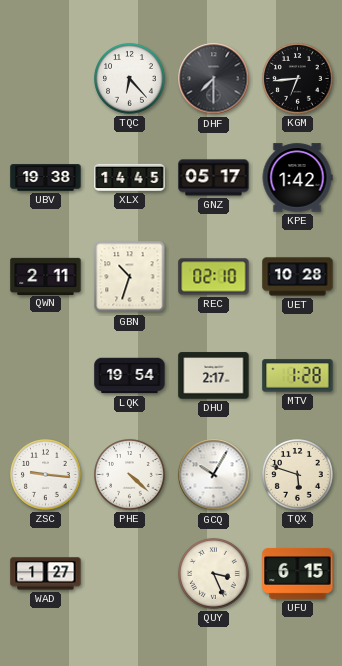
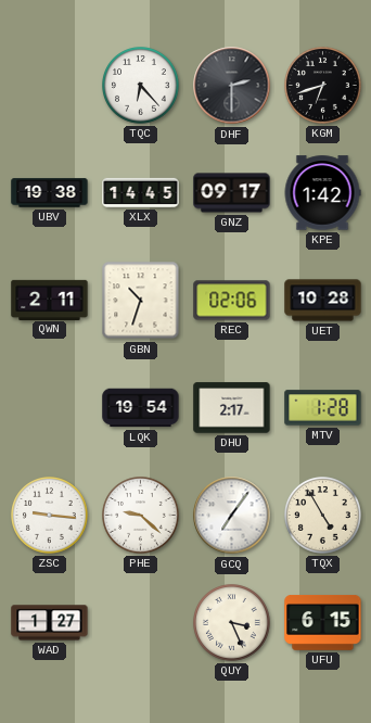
DHF: 7:30 -> 2:30
KGM: 6:44 -> 6:42
GNZ: 05:17 -> 09:17
REC: 02:10 -> 02:06
PHE: 4:22 -> 9:22
GCQ: 10:05 -> 7:06
TQX: 5:48 -> 4:55
